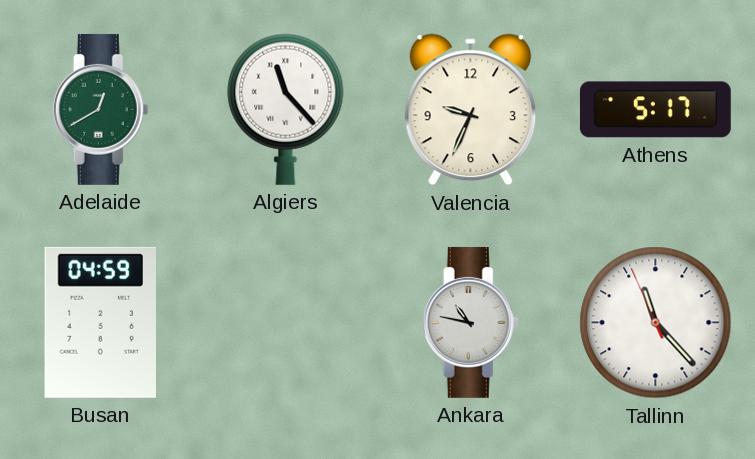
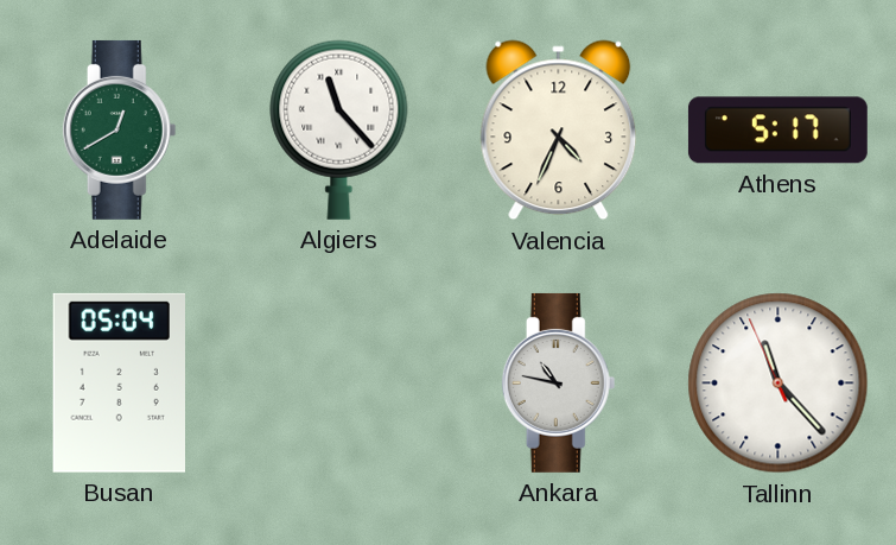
Valencia: 9:34 -> 4:34
Busan: 04:59 -> 05:04
